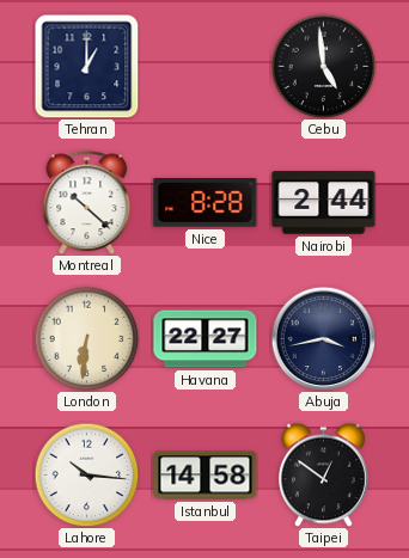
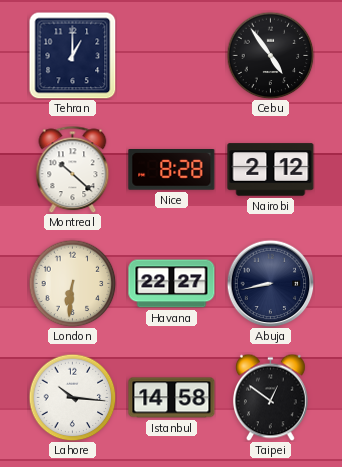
Cebu: 4:59 -> 4:54
Nairobi: 2:44 -> 2:12
Abuja: 3:43 -> 8:43
